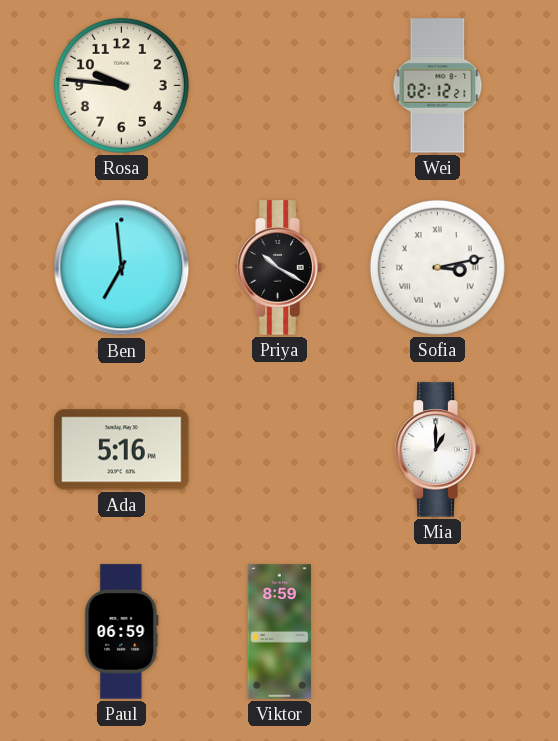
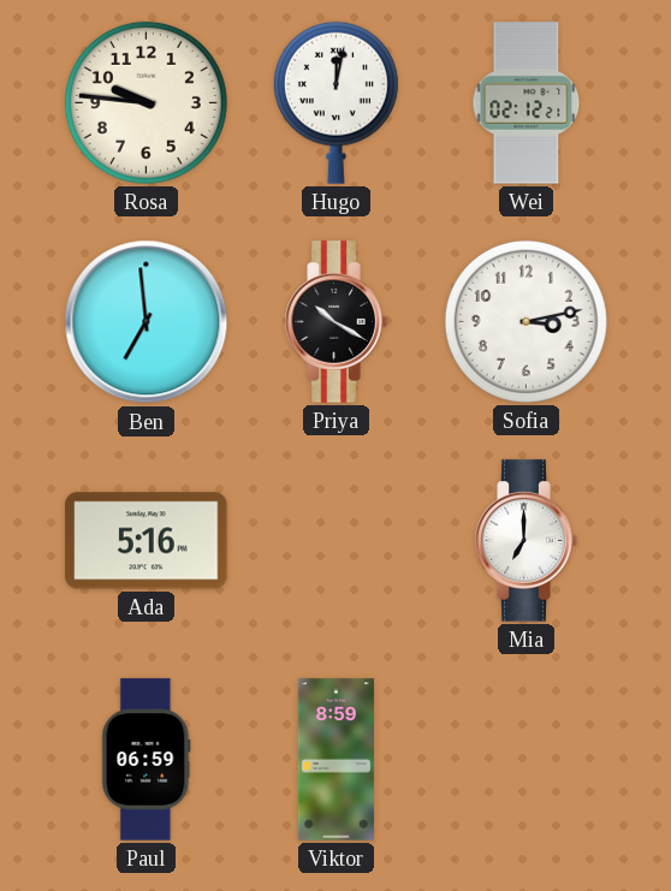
Hugo: none -> 12:02
Sofia numerals: Roman -> Arabic
Mia: 1:00 -> 7:00
